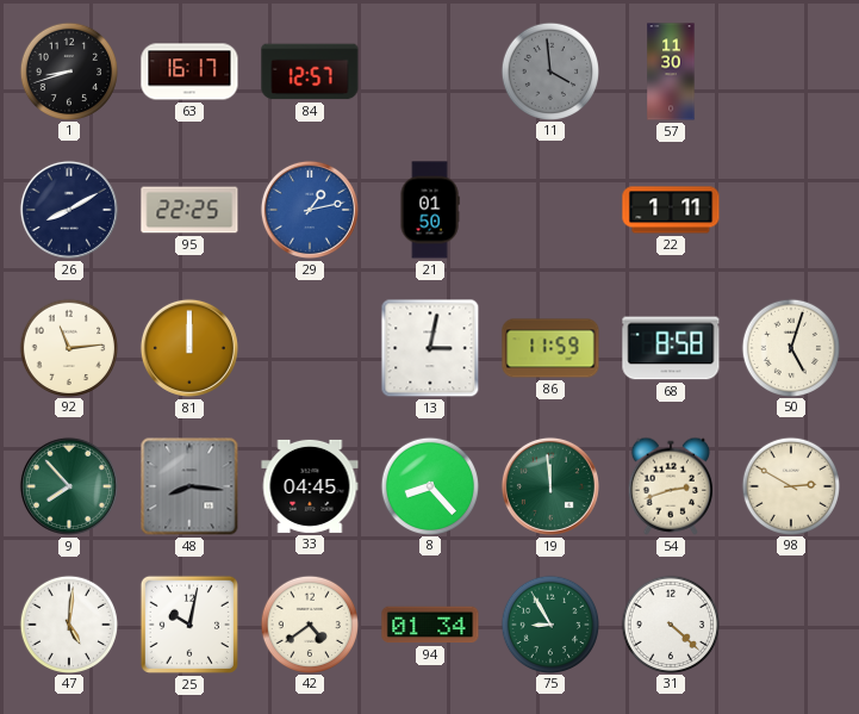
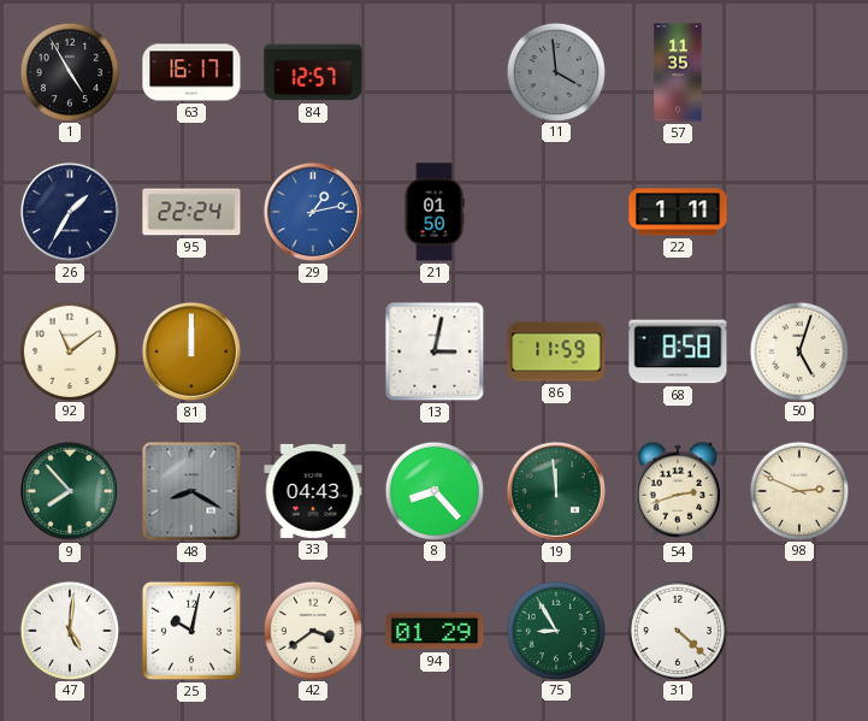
1: 8:42 -> 4:55
57: 11:30 -> 11:35
26: 8:10 -> 1:35
95: 22:25 -> 22:24
92: 11:14 -> 11:09
48: 8:16 -> 8:20
33: 04:45 -> 04:43
98: 2:50 -> 2:49
42: 4:39 -> 3:39
94: 01:34 -> 01:29
